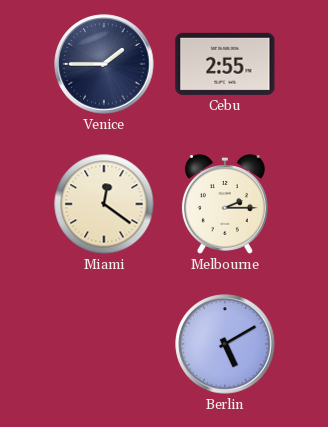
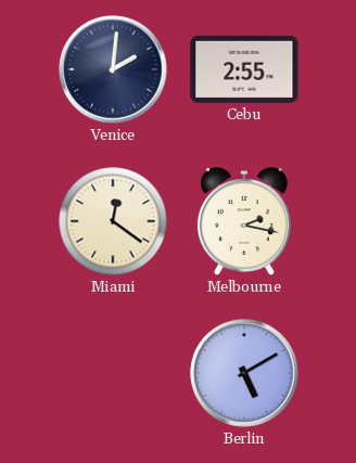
Venice: 1:45 -> 2:01
Melbourne: 2:15 -> 2:17
